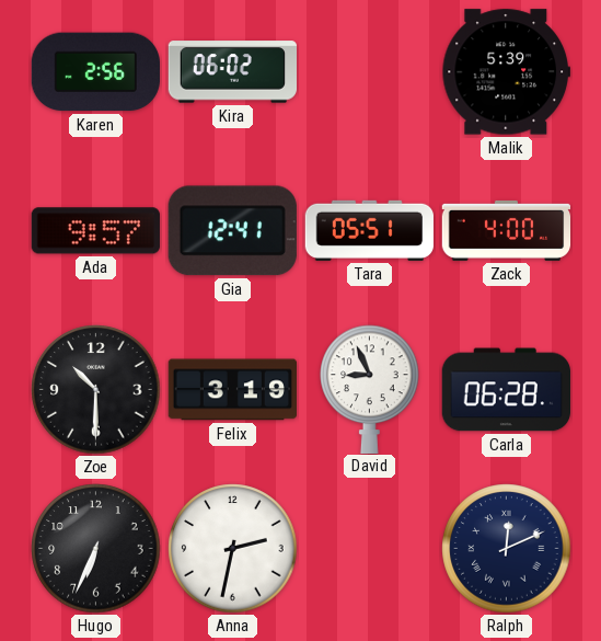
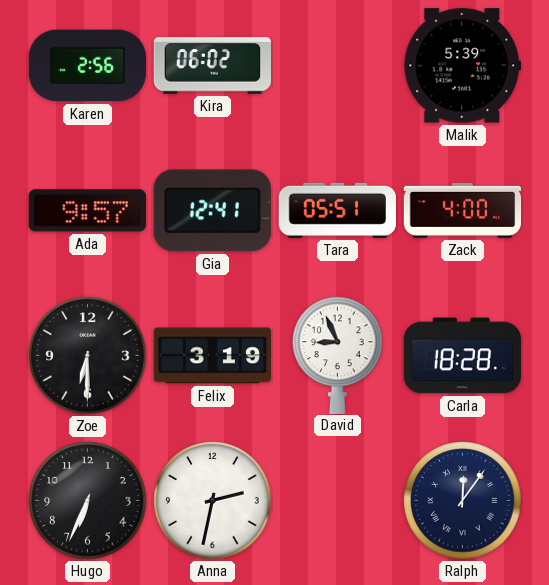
Zoe: 10:30 -> 6:30
Carla: 06:28 -> 18:28
Ralph: 12:11 -> 12:06
